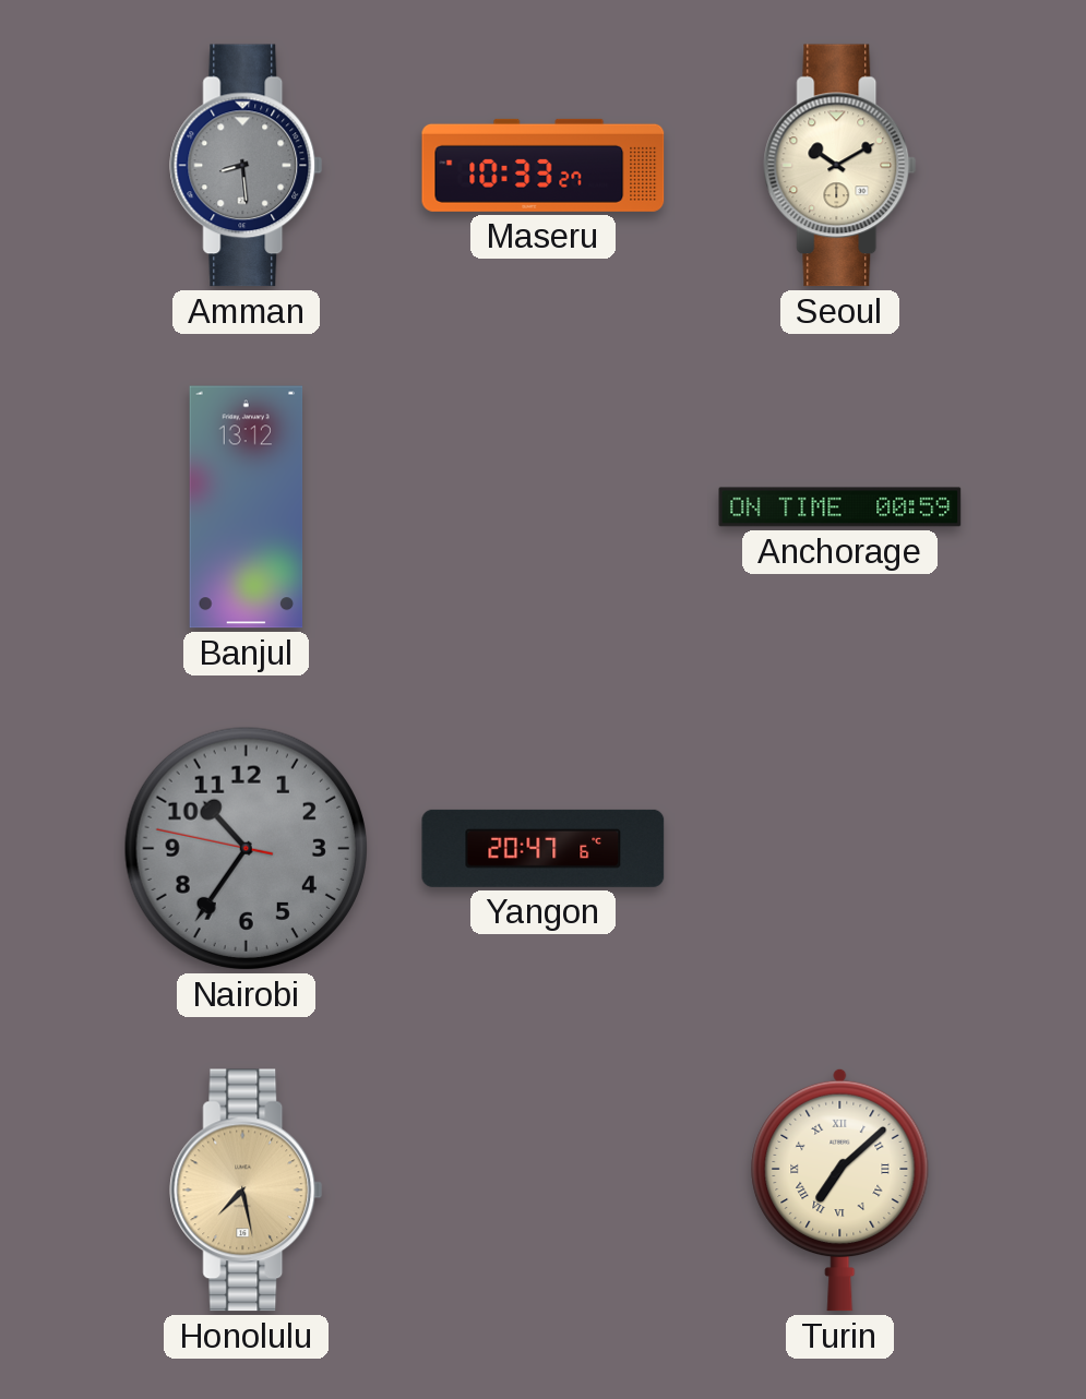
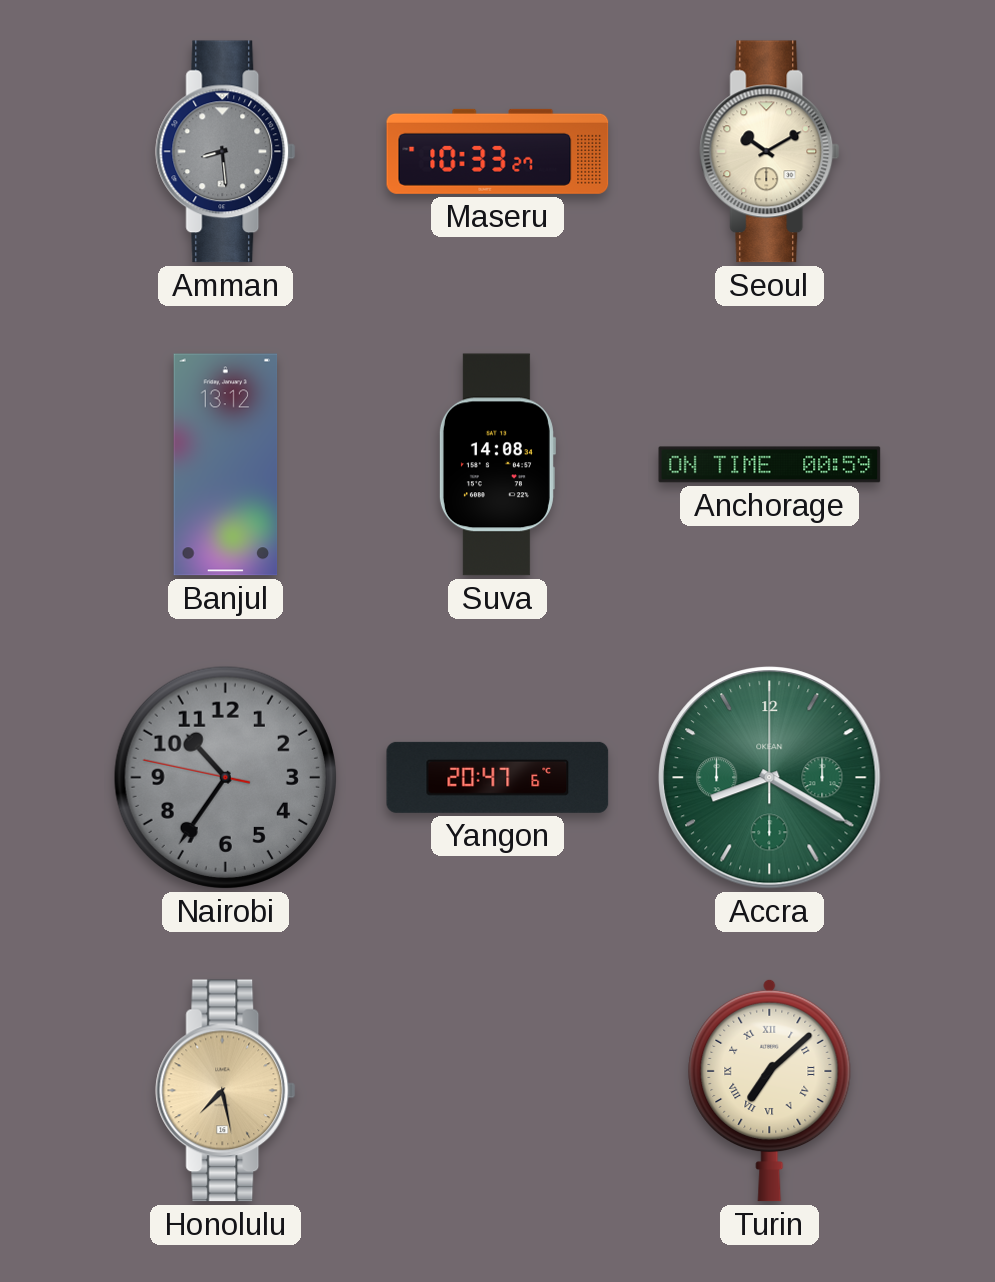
Suva: none -> 14:08
Accra: none -> 8:20
